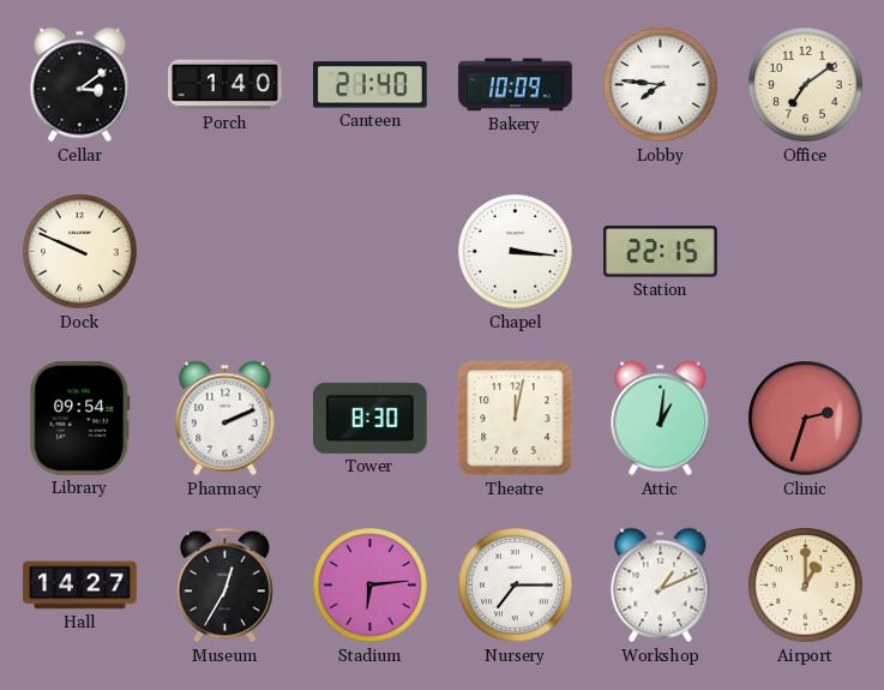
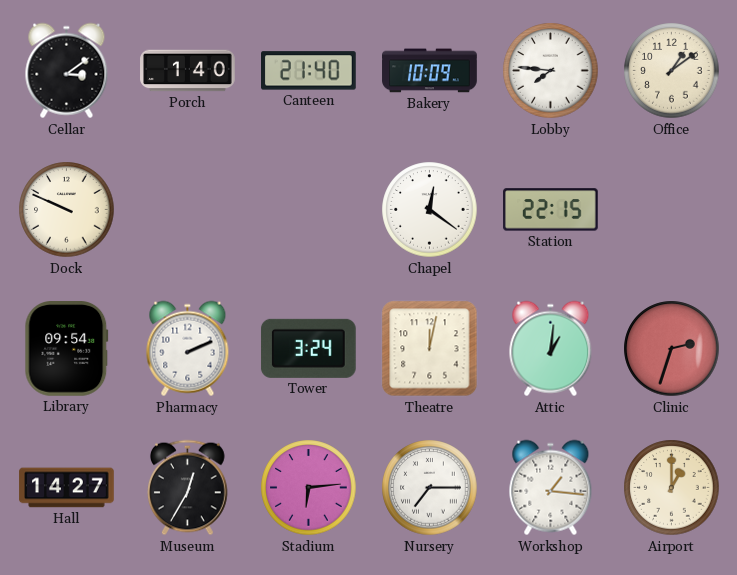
Office: 7:09 -> 1:09
Chapel: 3:16 -> 12:21
Tower: 8:30 -> 3:24
Workshop: 1:11 -> 1:16
